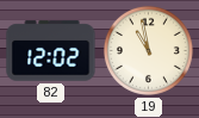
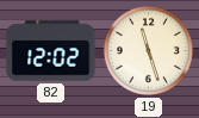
19: 10:58 -> 11:27
